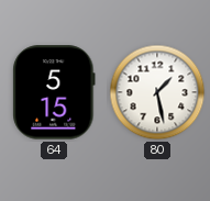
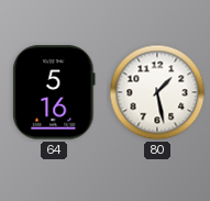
64: 5:15 -> 5:16
